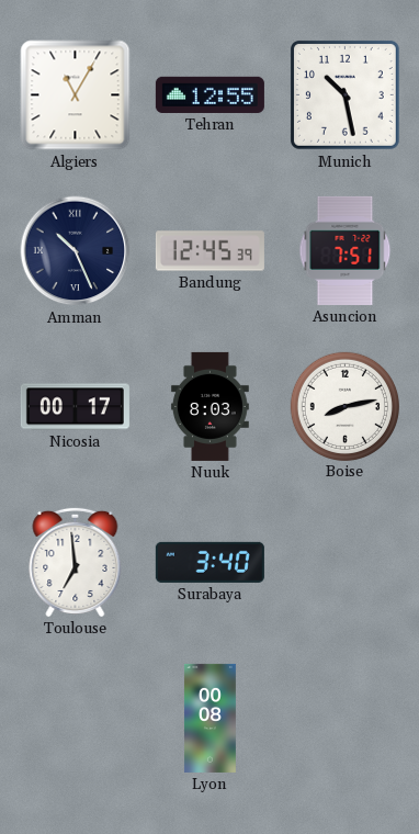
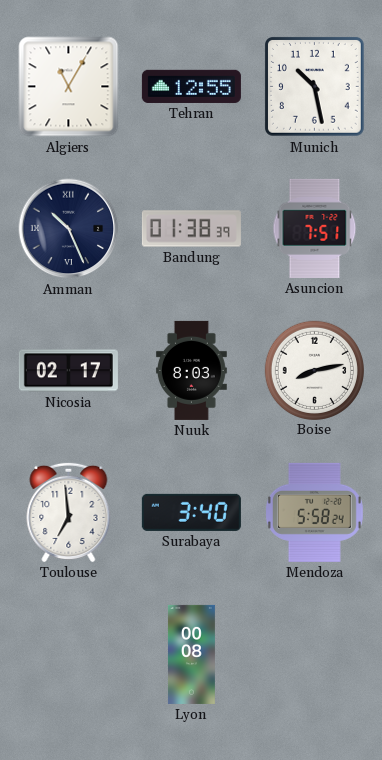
Bandung: 12:45 -> 01:38
Nicosia: 00:17 -> 02:17
Mendoza: none -> 5:58
